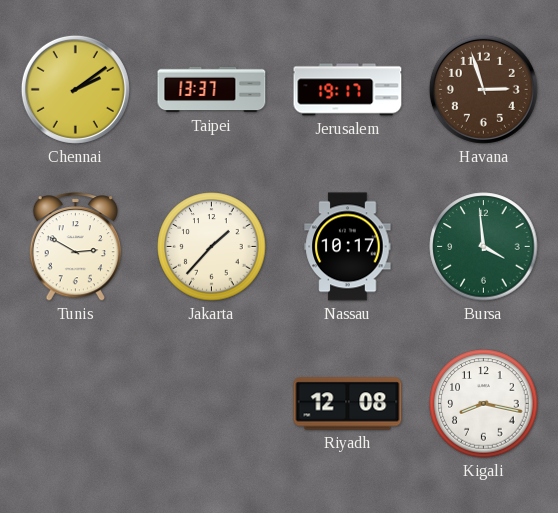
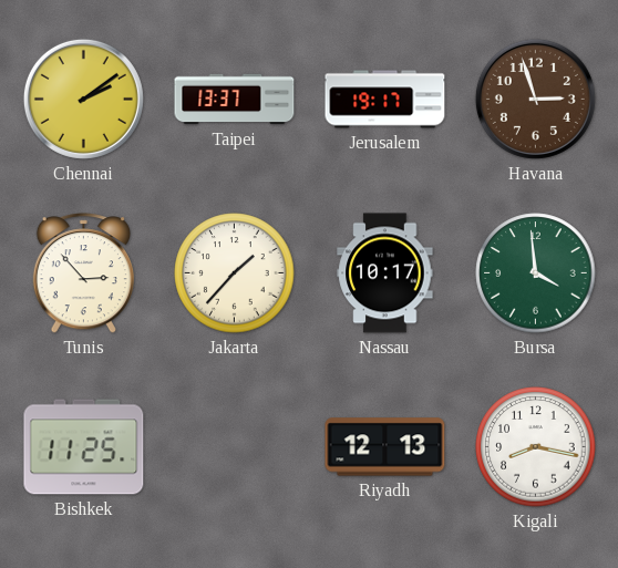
Tunis: 2:50 -> 2:53
Bishkek: none -> 11:25
Riyadh: 12:08 -> 12:13
